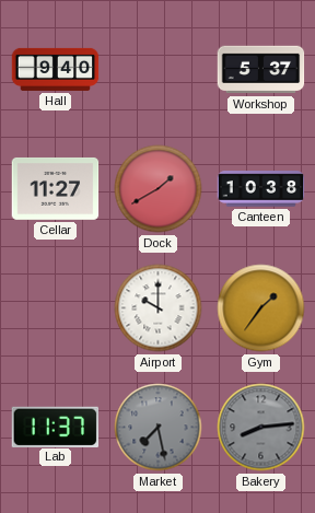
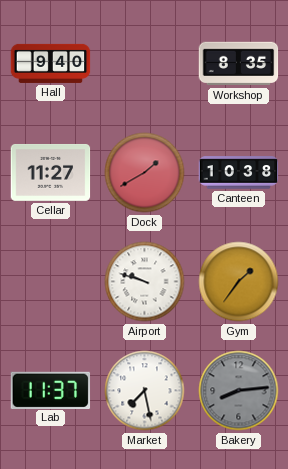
Workshop: 5:37 -> 8:35
Airport: 10:00 -> 9:48
Market dial: grey -> white
